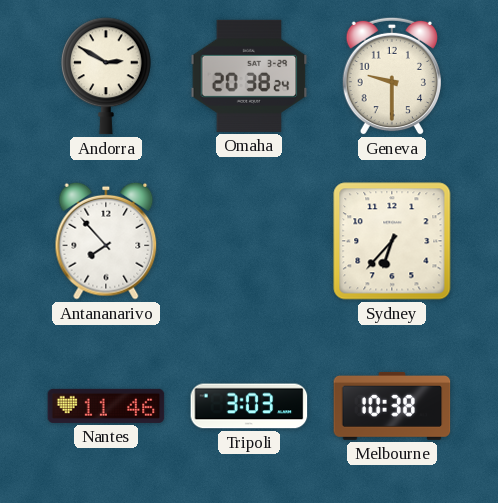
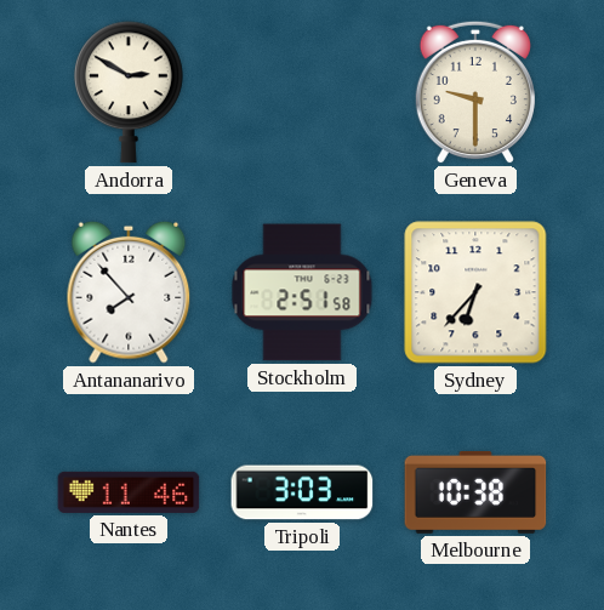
Omaha: 20:38 -> none
Stockholm: none -> 2:51
